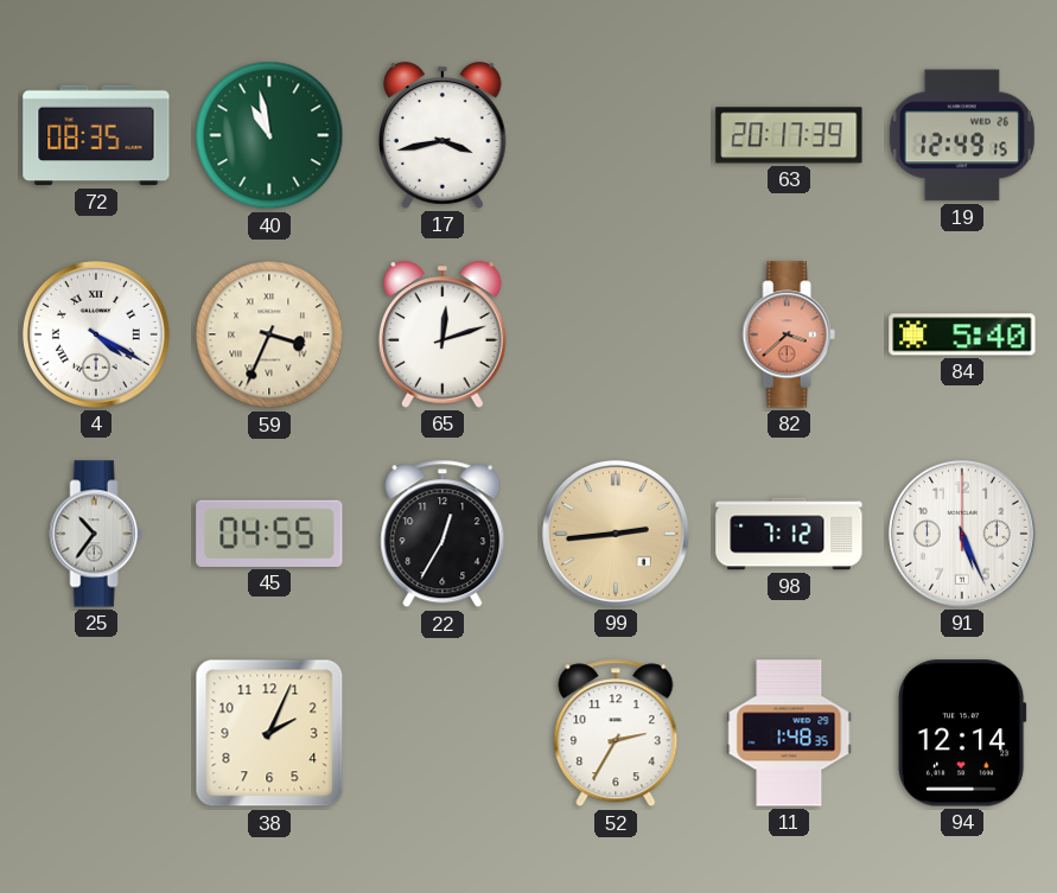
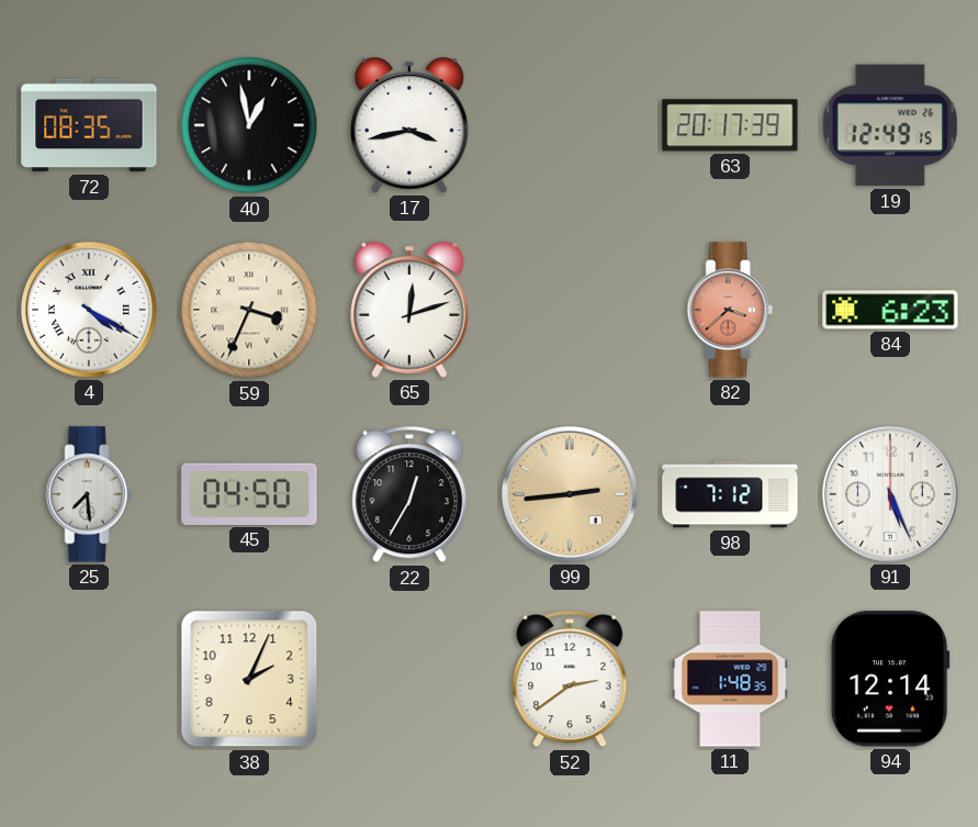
40: 10:58 -> 12:58
40 dial: green -> black
84: 5:40 -> 6:23
25: 10:36 -> 7:29
45: 04:55 -> 04:50
52: 2:35 -> 2:39
